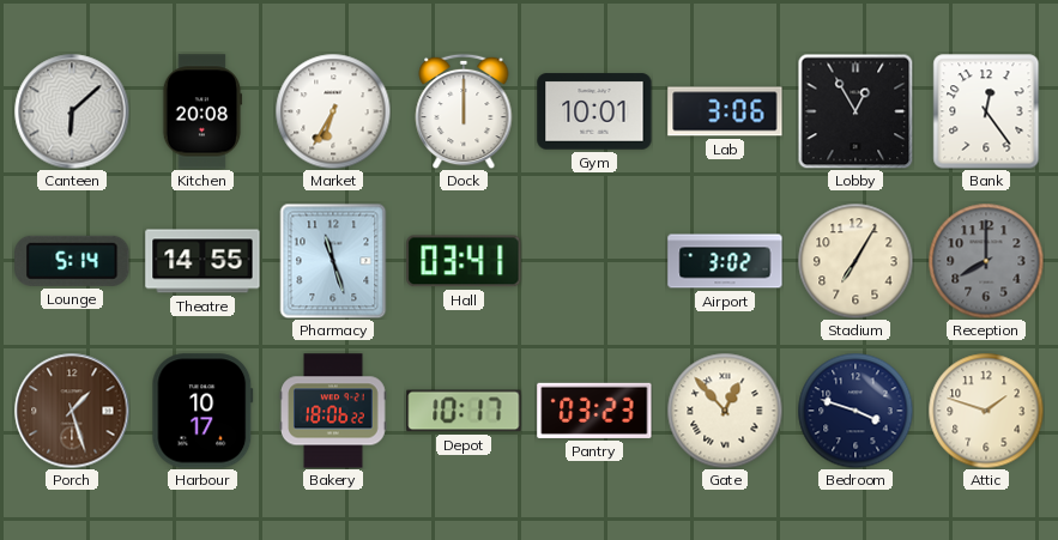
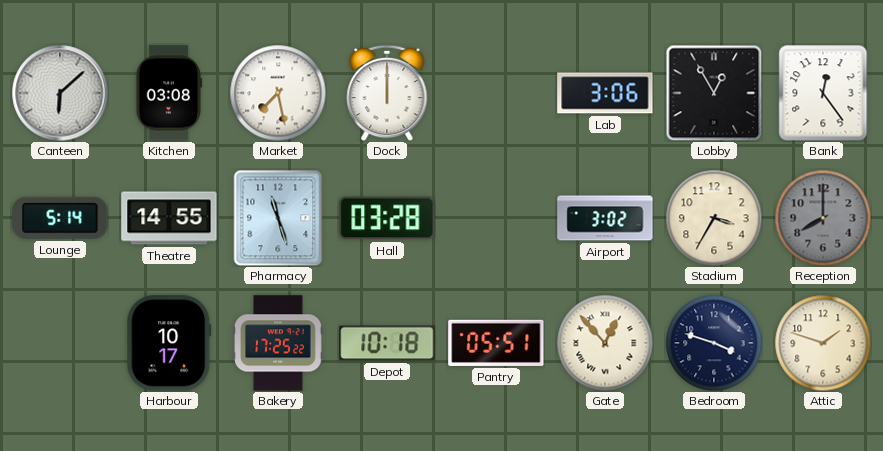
Kitchen: 20:08 -> 03:08
Market: 6:35 -> 7:28
Gym: 10:01 -> none
Hall: 03:41 -> 03:28
Stadium: 7:05 -> 3:35
Porch: 1:27 -> none
Bakery: 18:06 -> 17:25
Depot: 10:17 -> 10:18
Pantry: 03:23 -> 05:51
